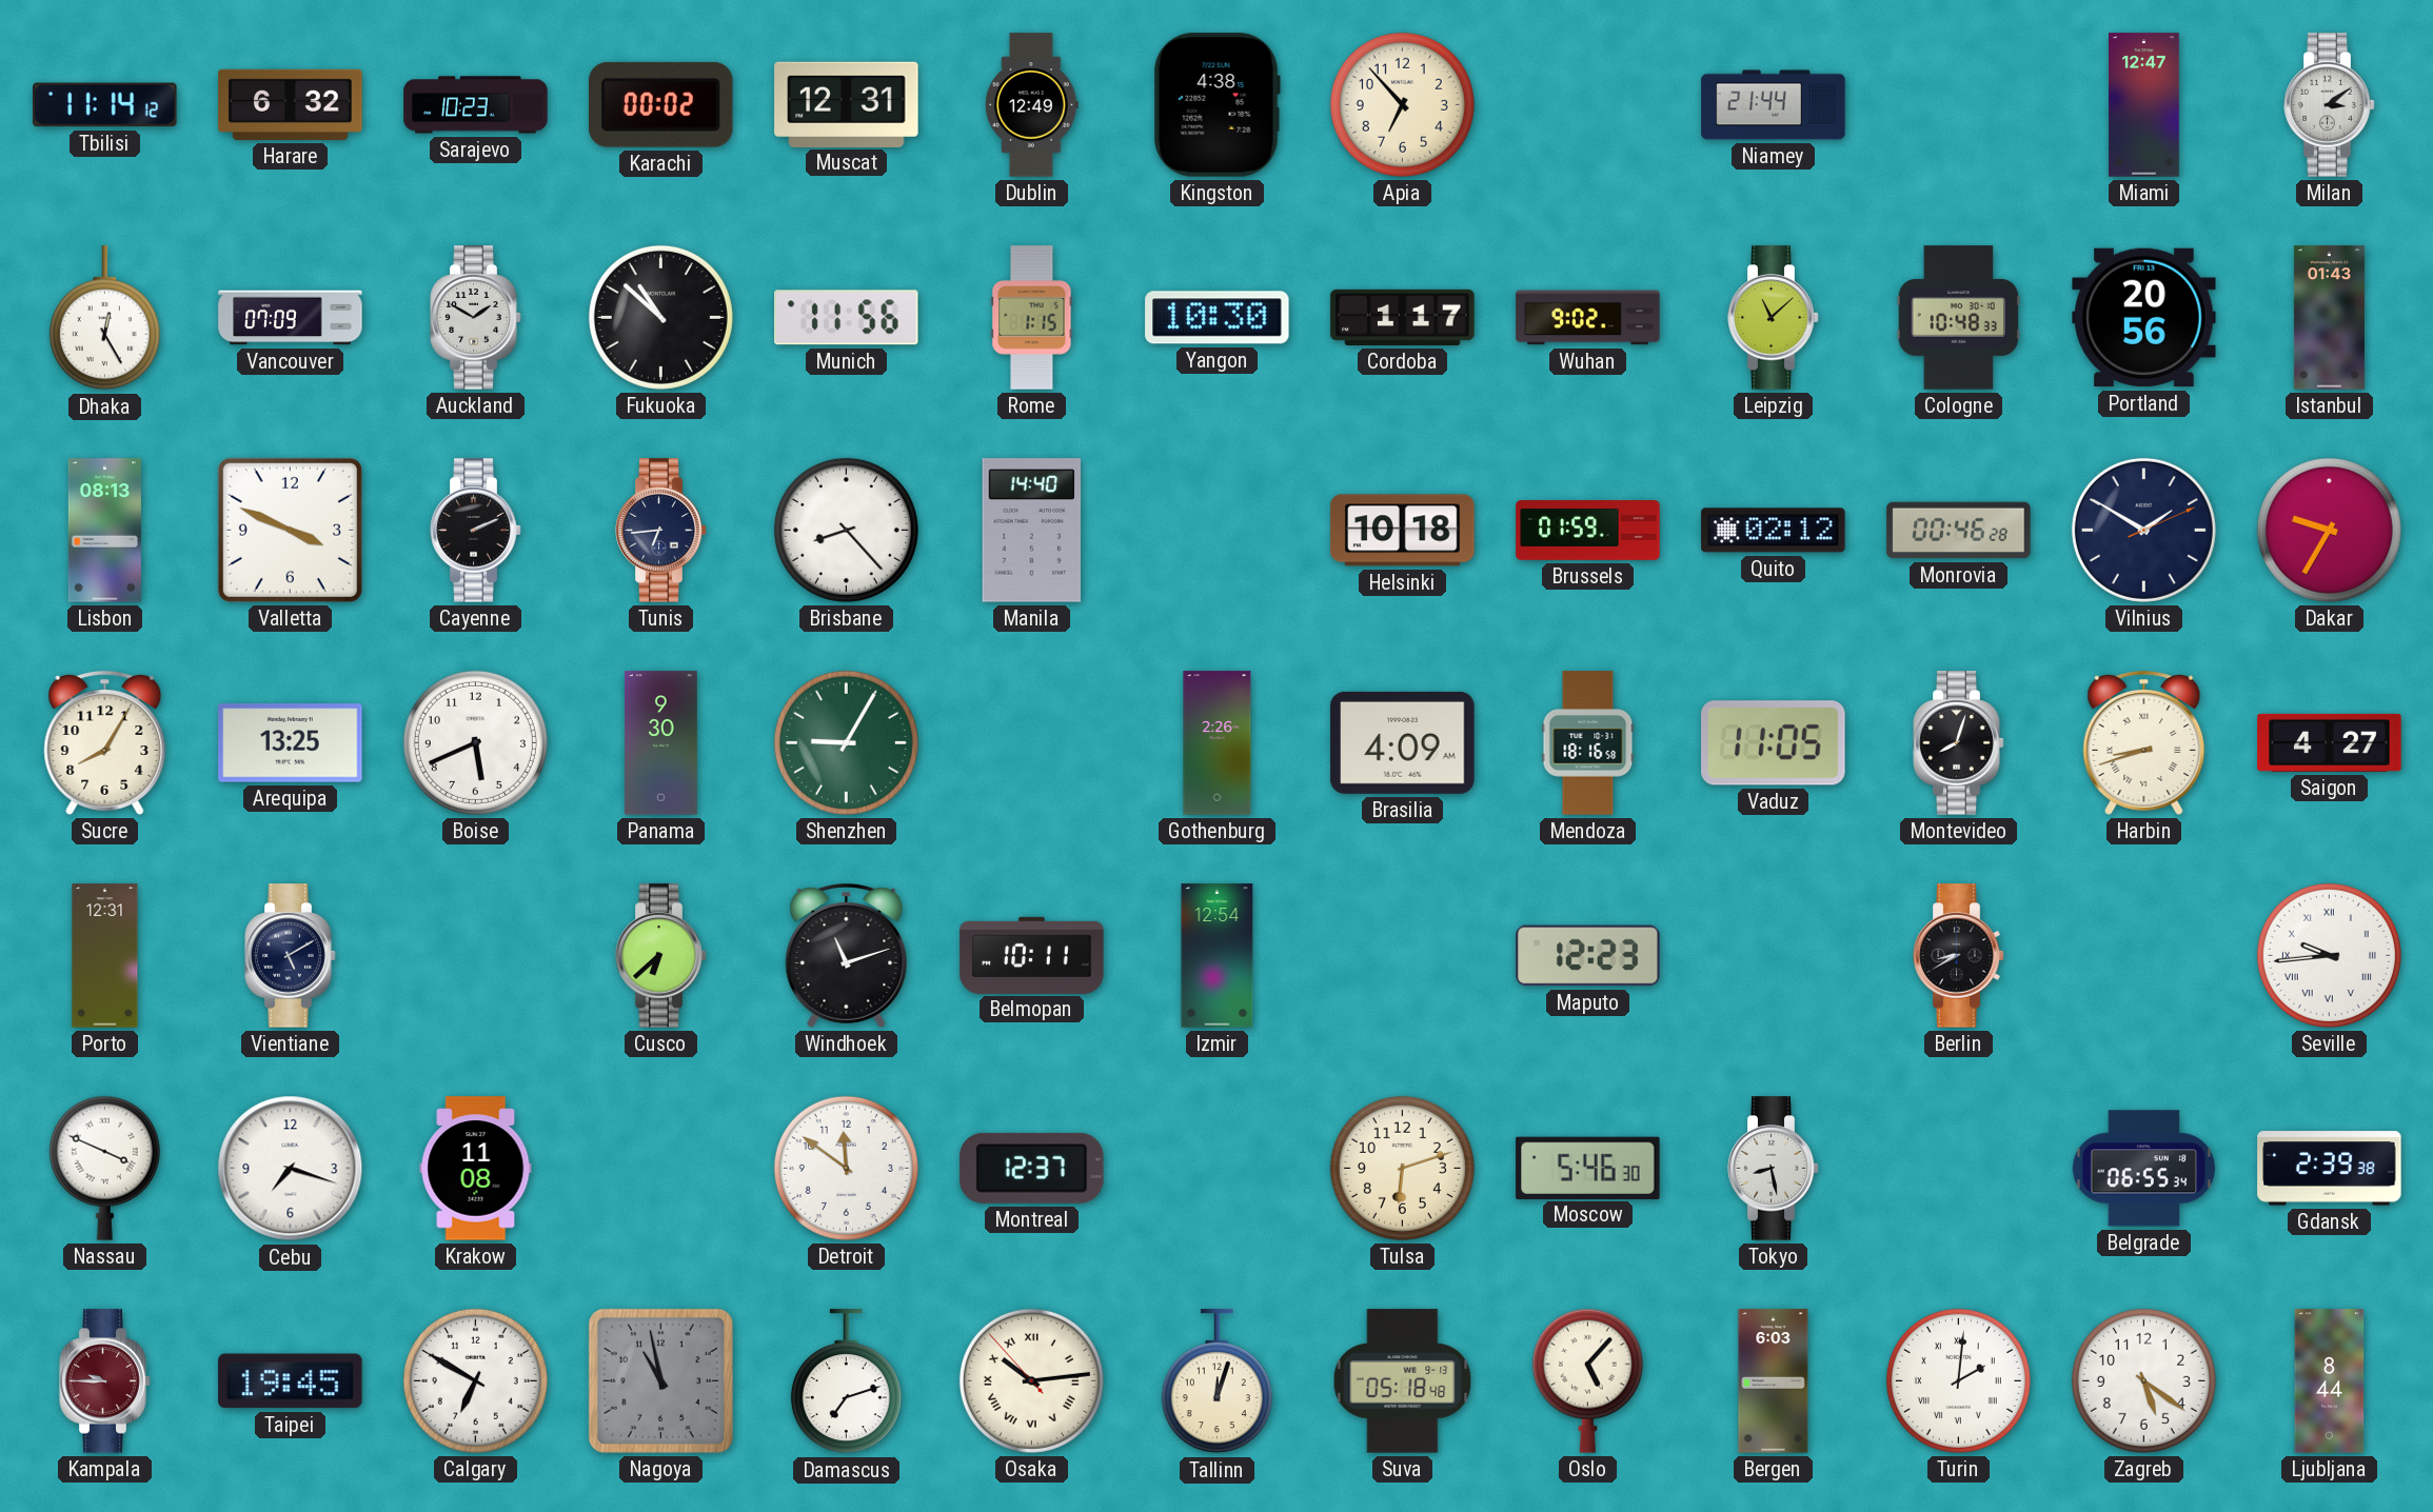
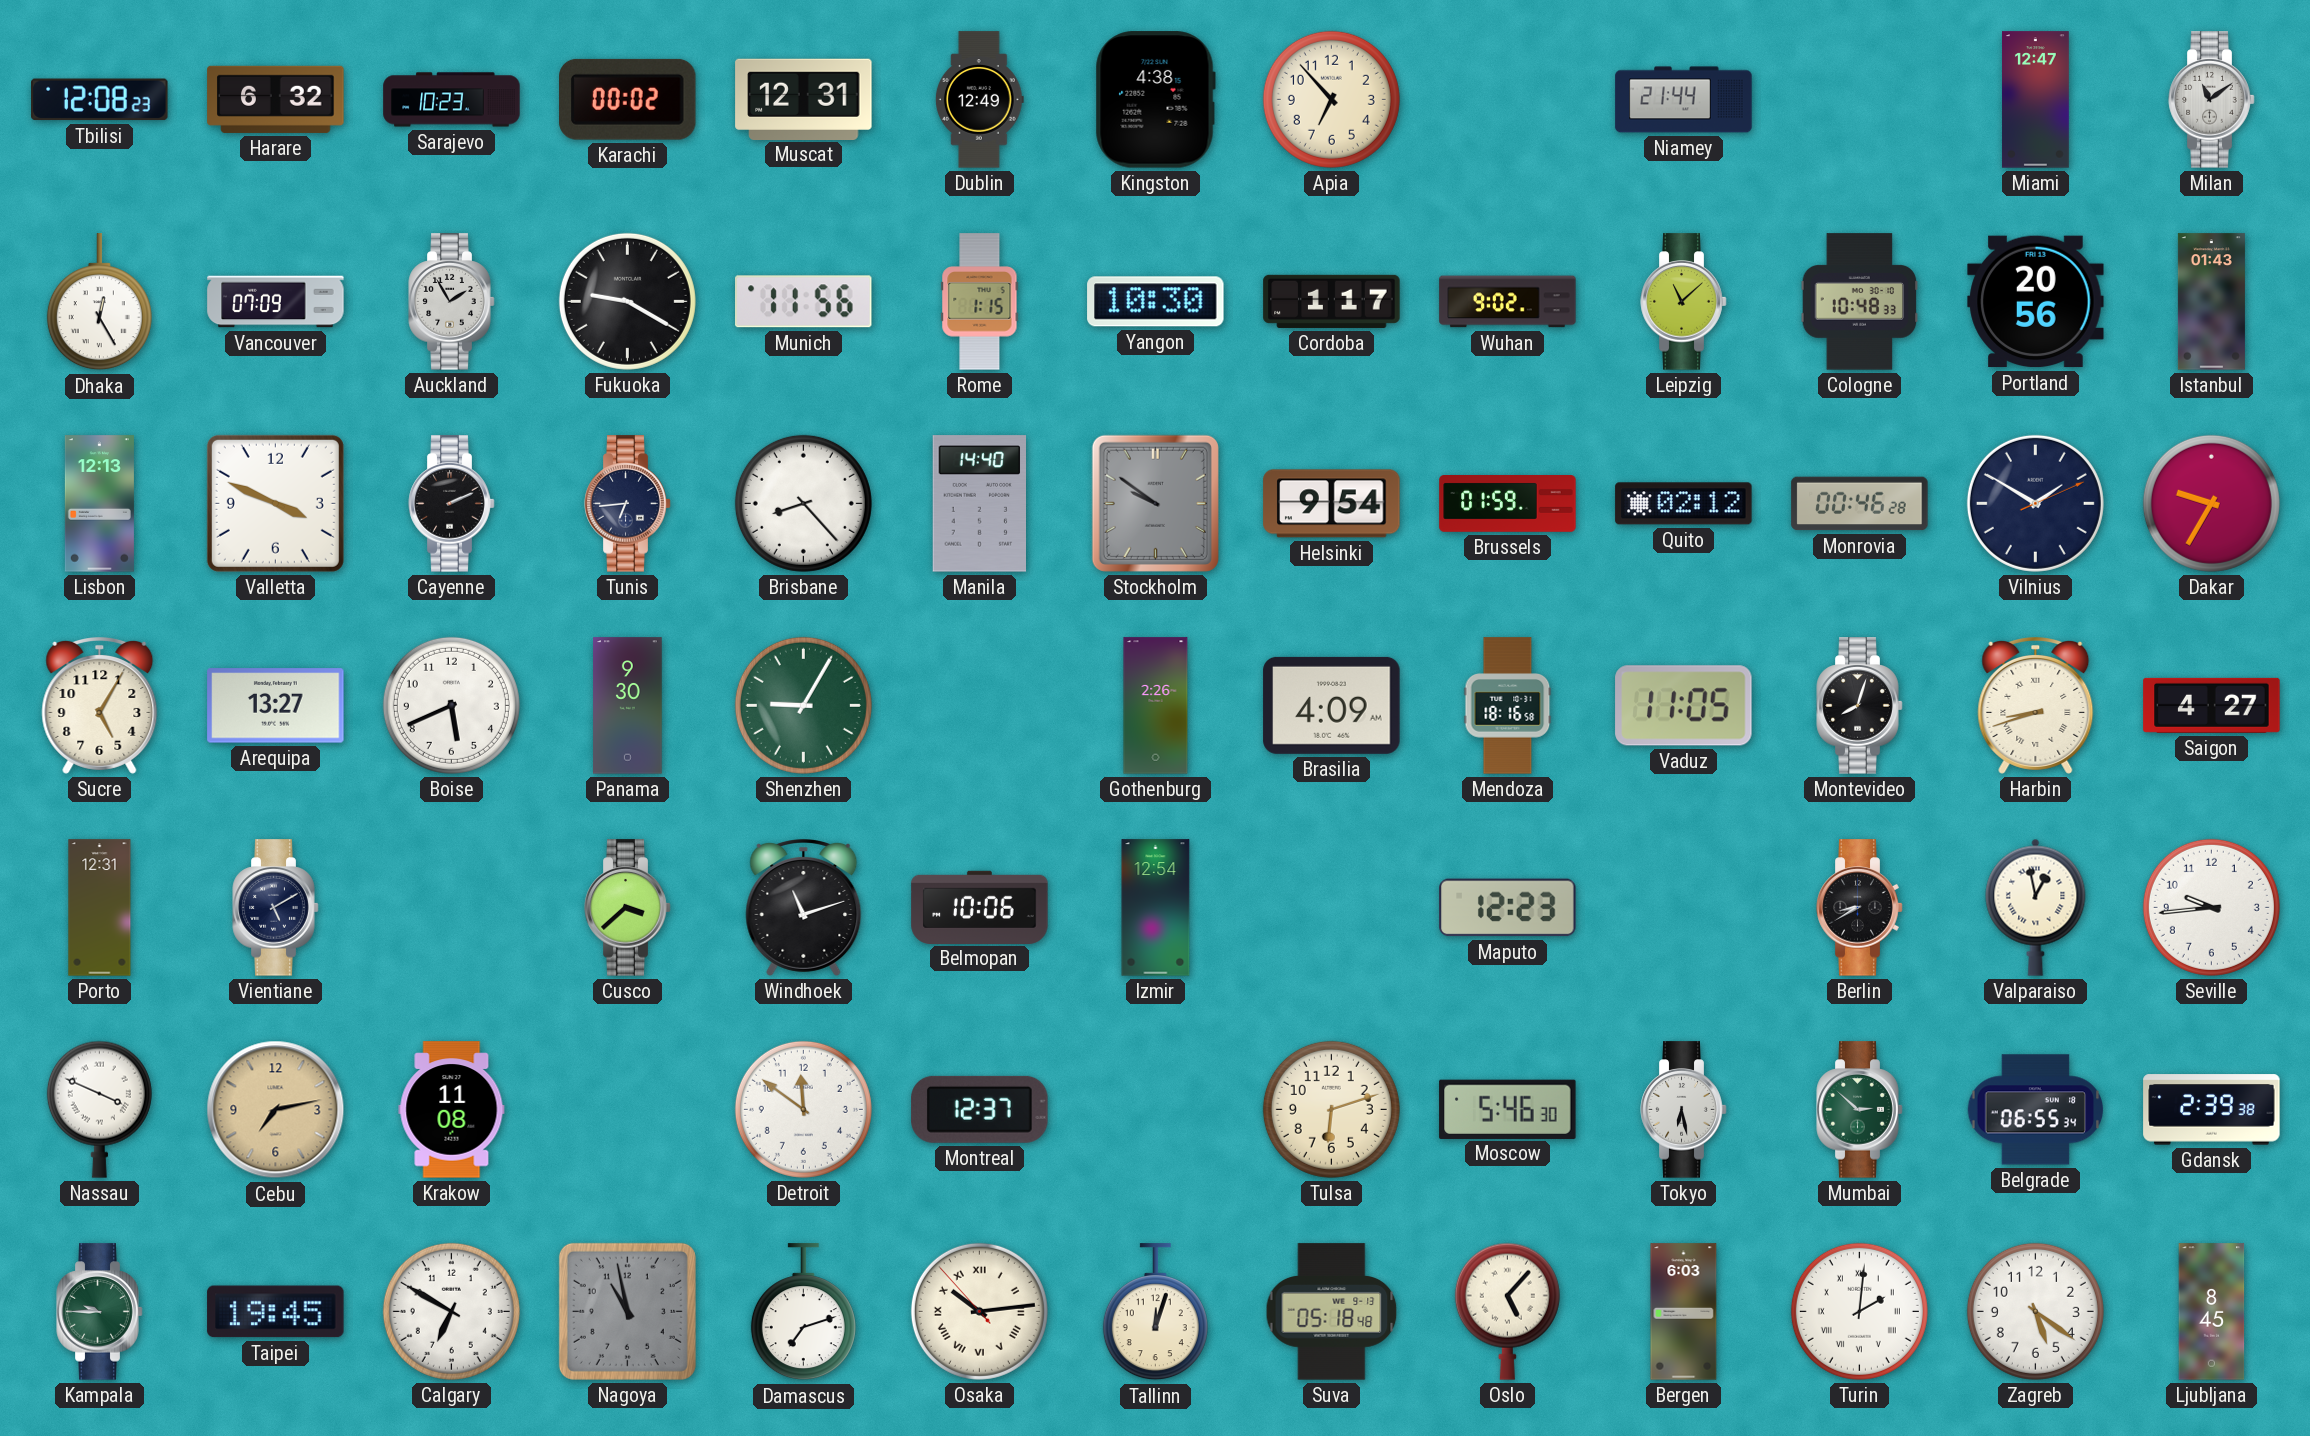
Tbilisi: 11:14 -> 12:08
Milan: 3:09 -> 11:09
Auckland: 1:50 -> 1:55
Fukuoka: 10:52 -> 9:20
Lisbon: 08:13 -> 12:13
Stockholm: none -> 9:51
Helsinki: 10:18 -> 9:54
Sucre: 8:05 -> 5:05
Arequipa: 13:25 -> 13:27
Cusco: 6:38 -> 3:38
Belmopan: 10:11 -> 10:06
Valparaiso: none -> 12:58
Seville numerals: Roman -> Arabic
Cebu: 7:18 -> 7:13
Cebu dial: white -> champagne
Tokyo: 8:28 -> 6:28
Mumbai: none -> 2:52
Kampala dial: burgundy -> green
Ljubljana: 8:44 -> 8:45
